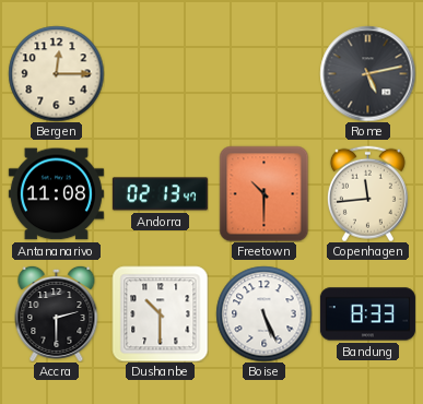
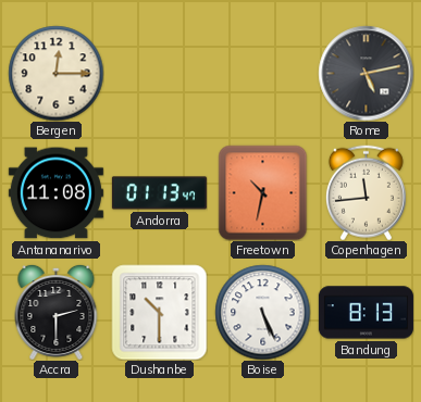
Andorra: 02:13 -> 01:13
Freetown: 10:30 -> 10:32
Bandung: 8:33 -> 8:13
